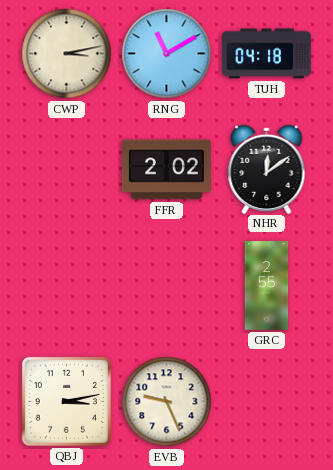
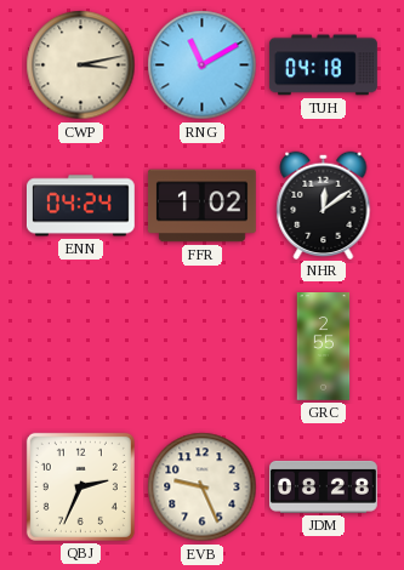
ENN: none -> 04:24
FFR: 2:02 -> 1:02
QBJ: 3:13 -> 2:34
JDM: none -> 08:28
